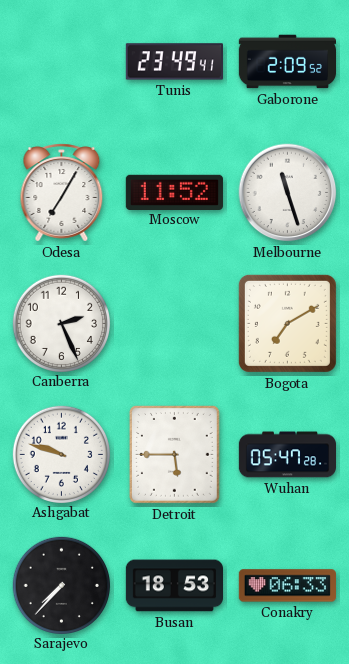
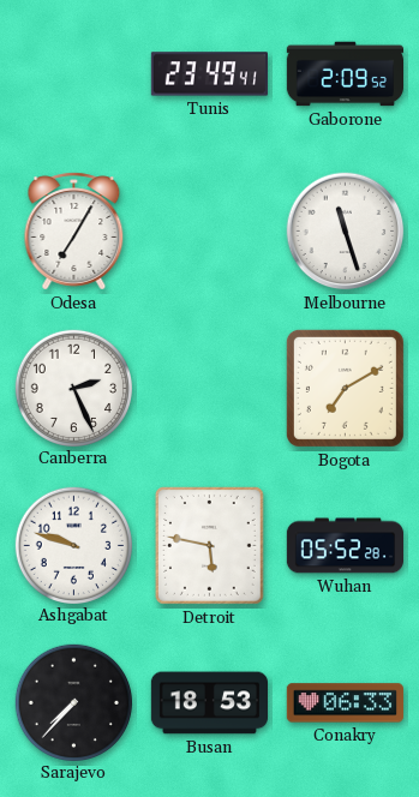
Moscow: 11:52 -> none
Detroit: 5:45 -> 5:47
Wuhan: 05:47 -> 05:52
